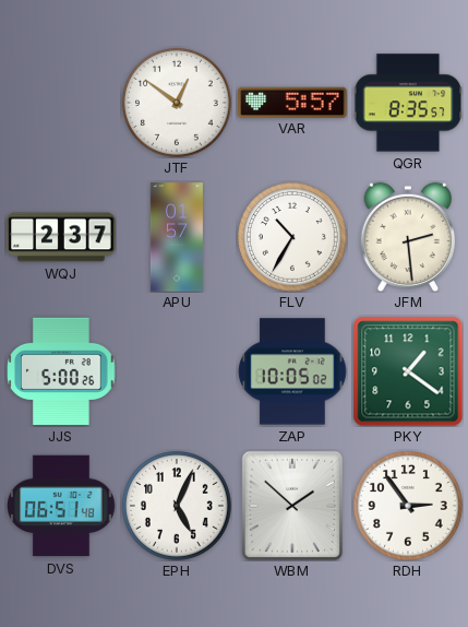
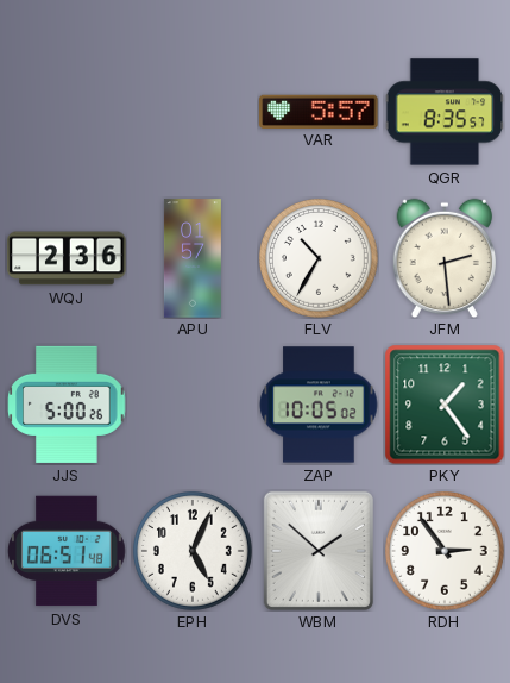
JTF: 12:51 -> none
WQJ: 2:37 -> 2:36
PKY: 1:21 -> 1:24
